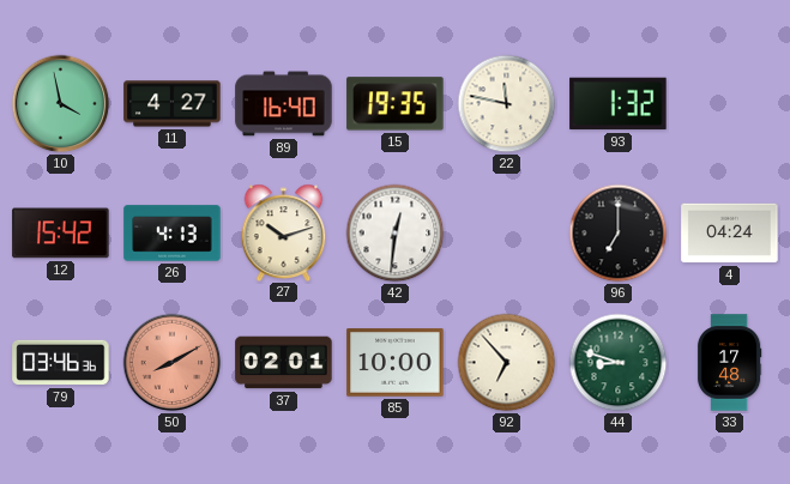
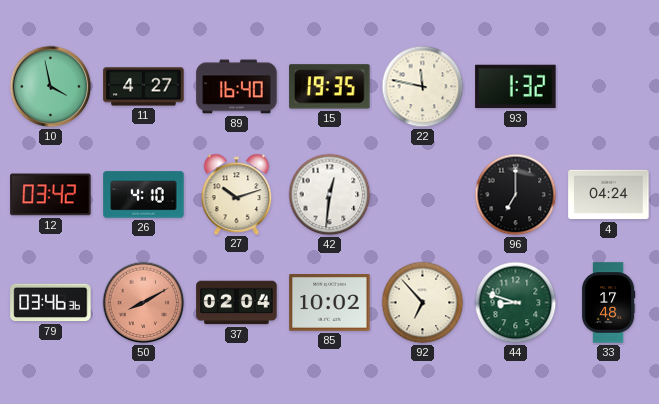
12: 15:42 -> 03:42
26: 4:13 -> 4:10
37: 02:01 -> 02:04
85: 10:00 -> 10:02
